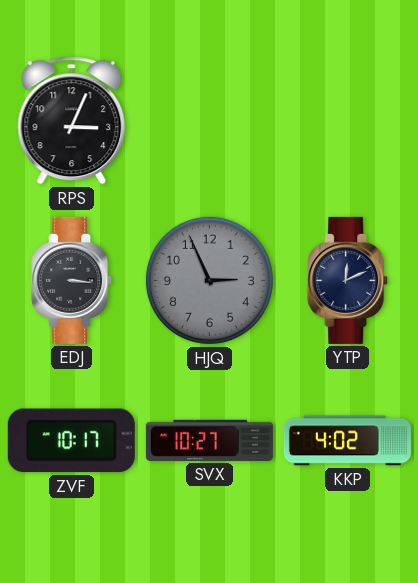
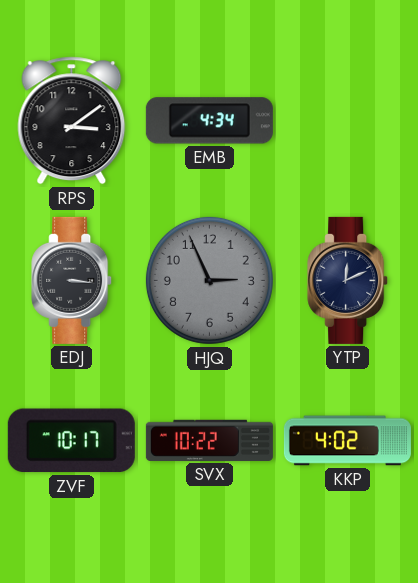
RPS: 3:04 -> 3:09
EMB: none -> 4:34
SVX: 10:27 -> 10:22
